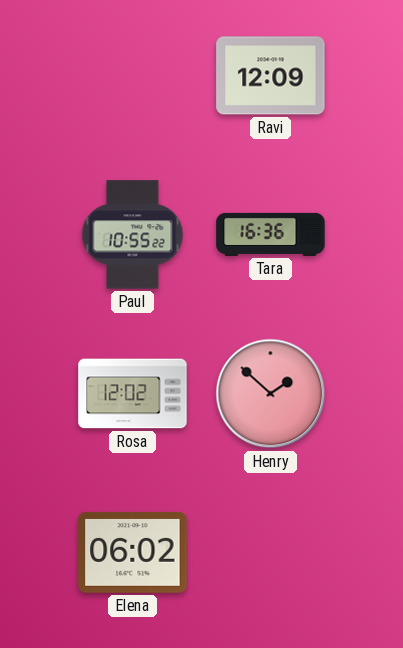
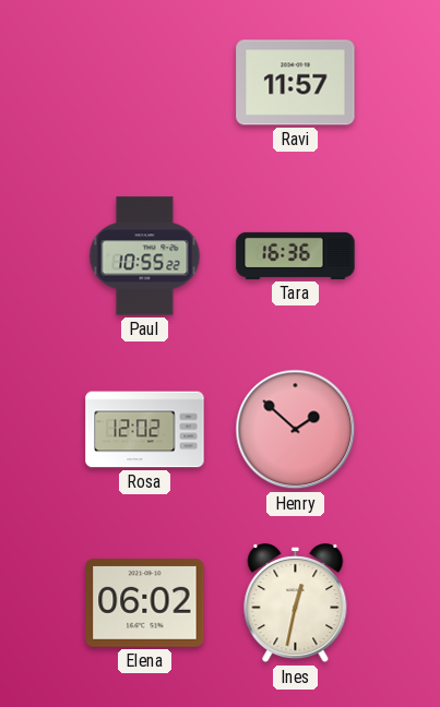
Ravi: 12:09 -> 11:57
Ines: none -> 12:32
